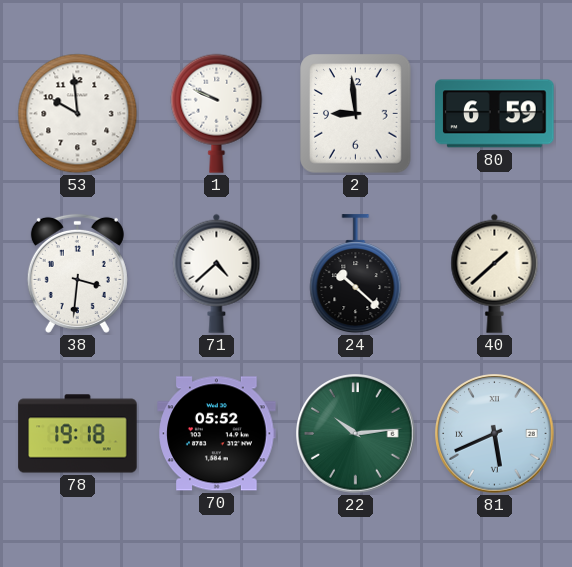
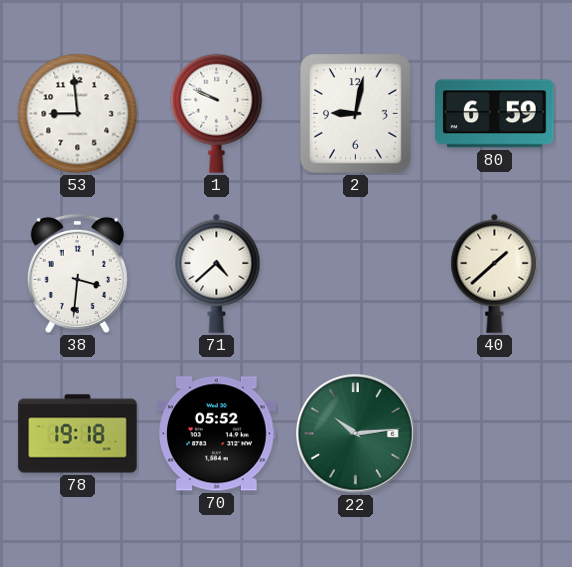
53: 9:59 -> 8:59
2: 8:59 -> 9:02
24: 10:22 -> none
81: 5:41 -> none
